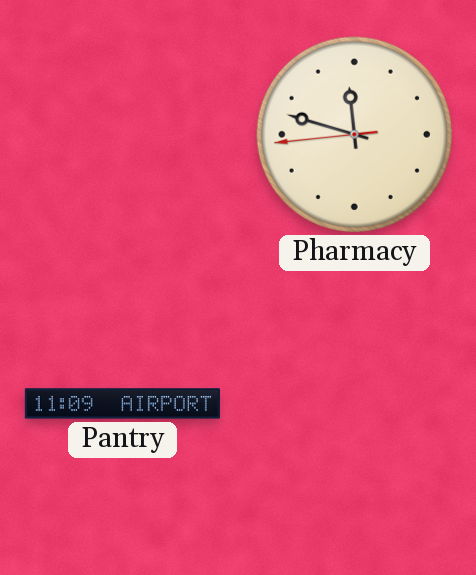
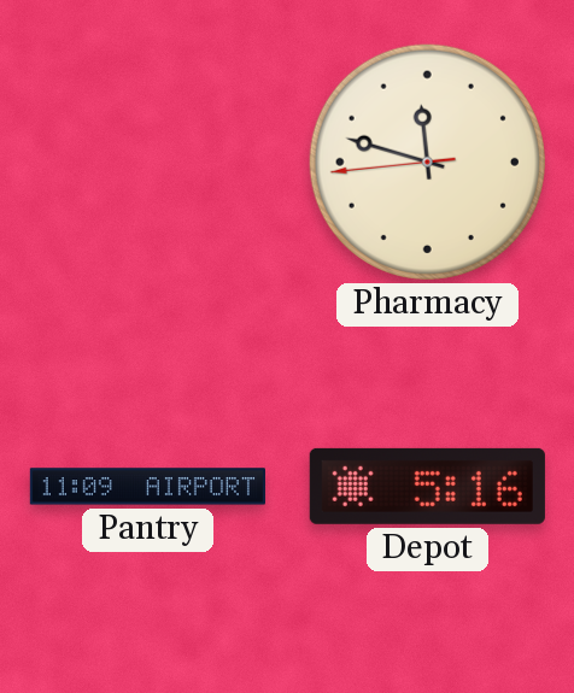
Depot: none -> 5:16
